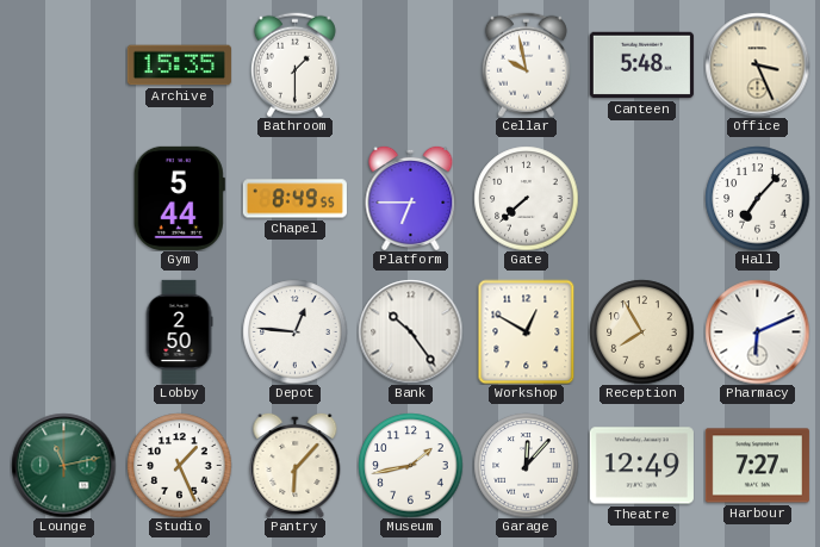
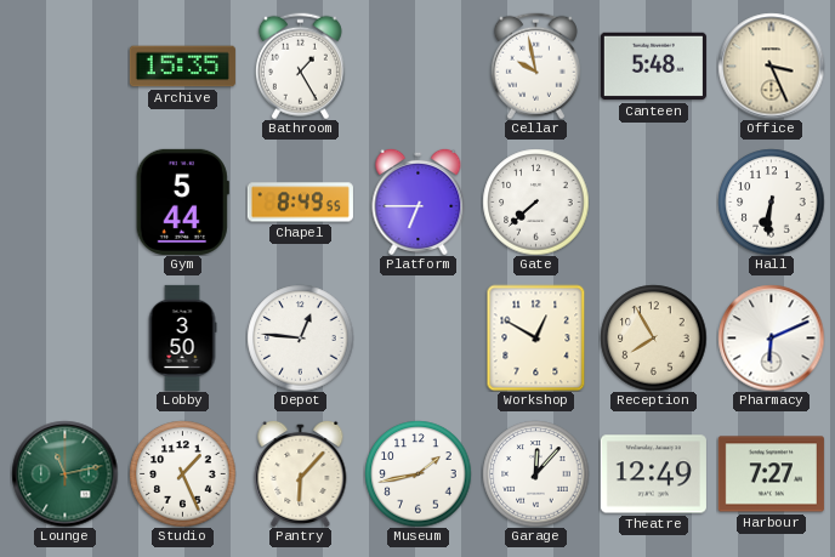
Bathroom: 1:30 -> 1:25
Hall: 7:07 -> 6:31
Lobby: 2:50 -> 3:50
Bank: 10:24 -> none
